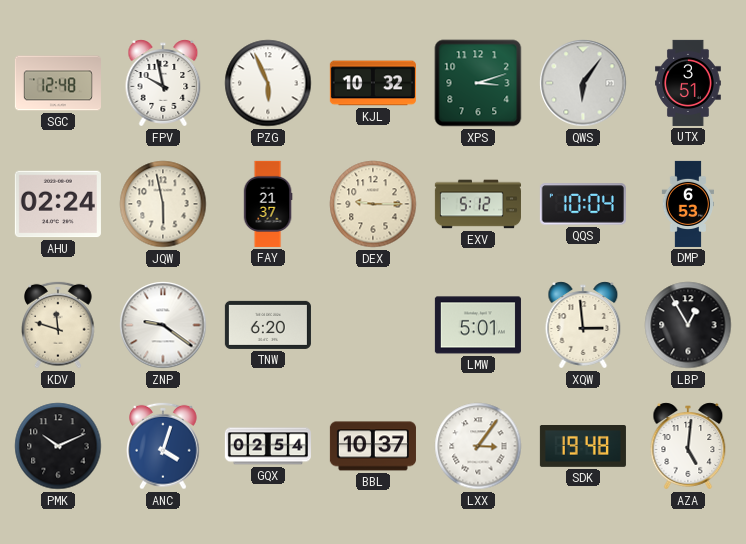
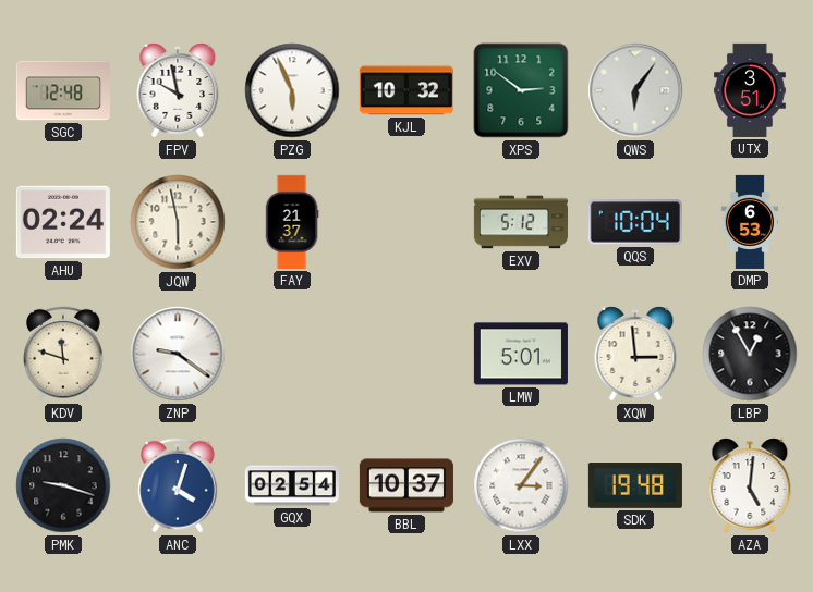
XPS: 3:12 -> 2:51
DEX: 9:15 -> none
TNW: 6:20 -> none
PMK: 10:11 -> 9:18
